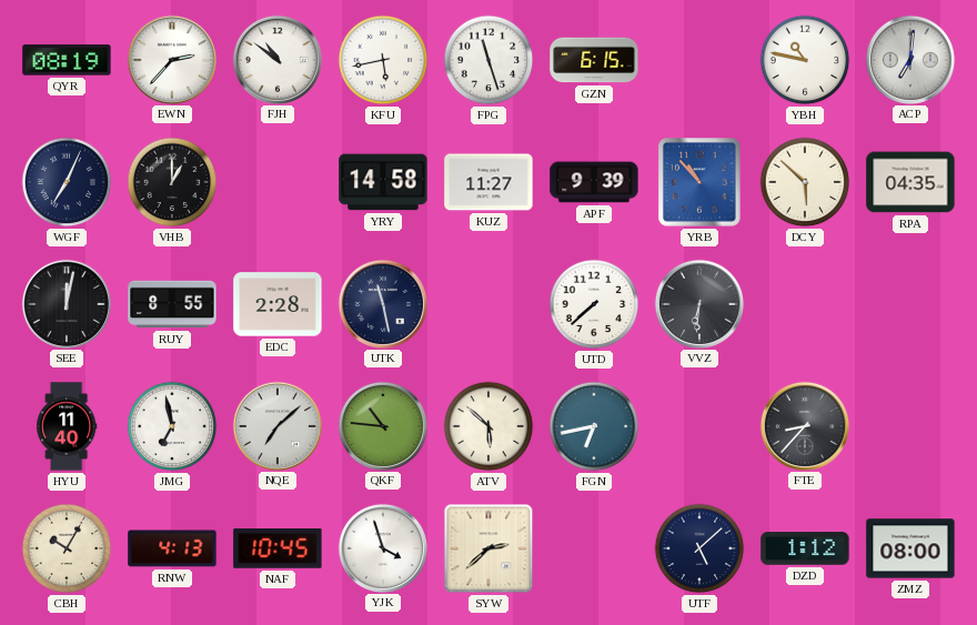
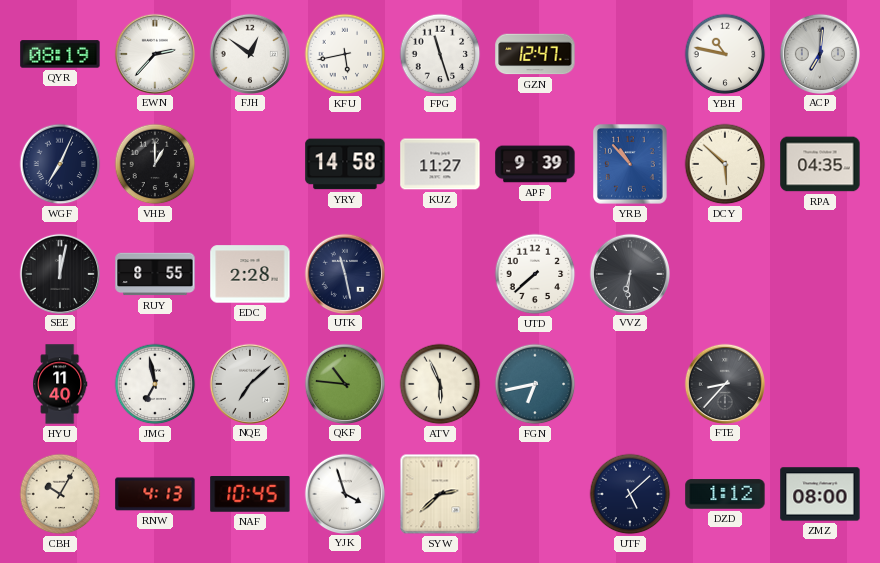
FJH: 10:51 -> 12:51
GZN: 6:15 -> 12:47
ATV: 5:52 -> 5:56
